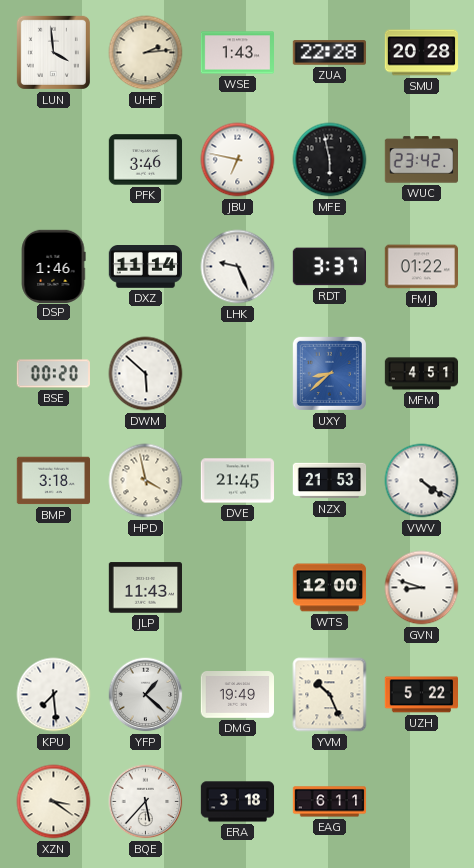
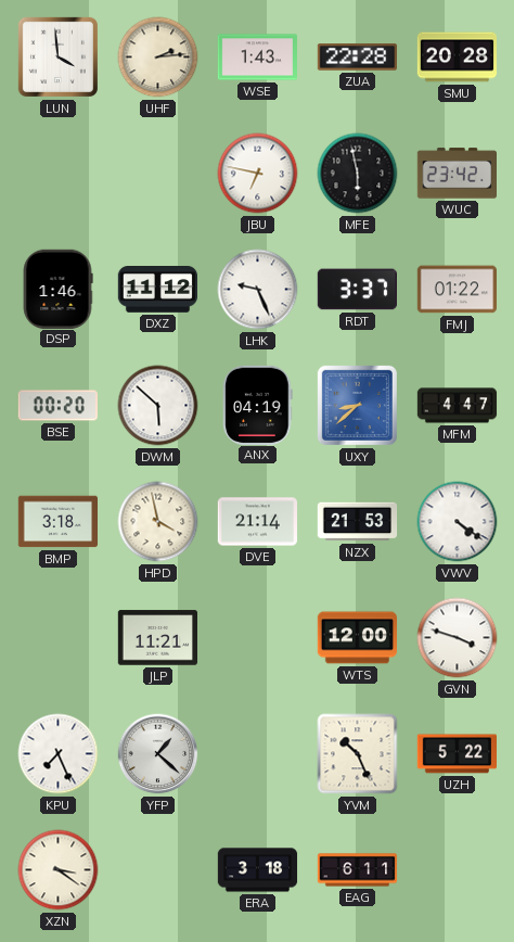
PFK: 3:46 -> none
DXZ: 11:14 -> 11:12
ANX: none -> 04:19
MFM: 4:51 -> 4:47
DVE: 21:45 -> 21:14
JLP: 11:43 -> 11:21
GVN: 8:48 -> 3:48
KPU: 7:29 -> 7:26
DMG: 19:49 -> none
BQE: 5:37 -> none
